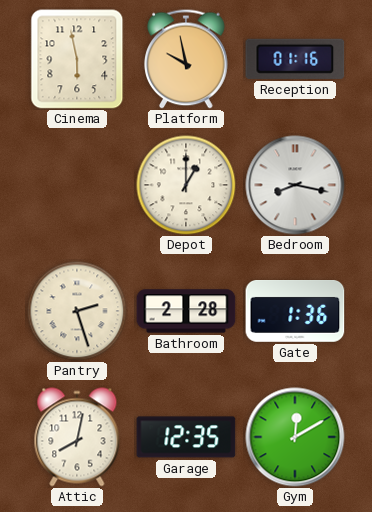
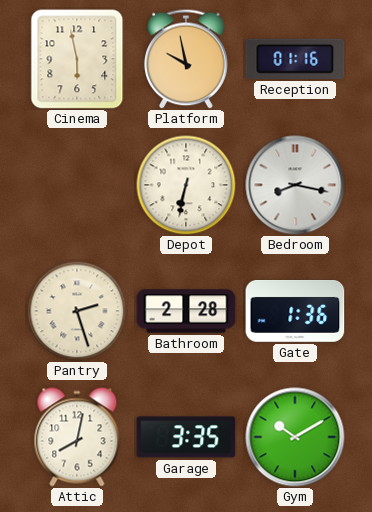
Depot: 1:00 -> 6:32
Garage: 12:35 -> 3:35
Gym: 12:10 -> 10:10
